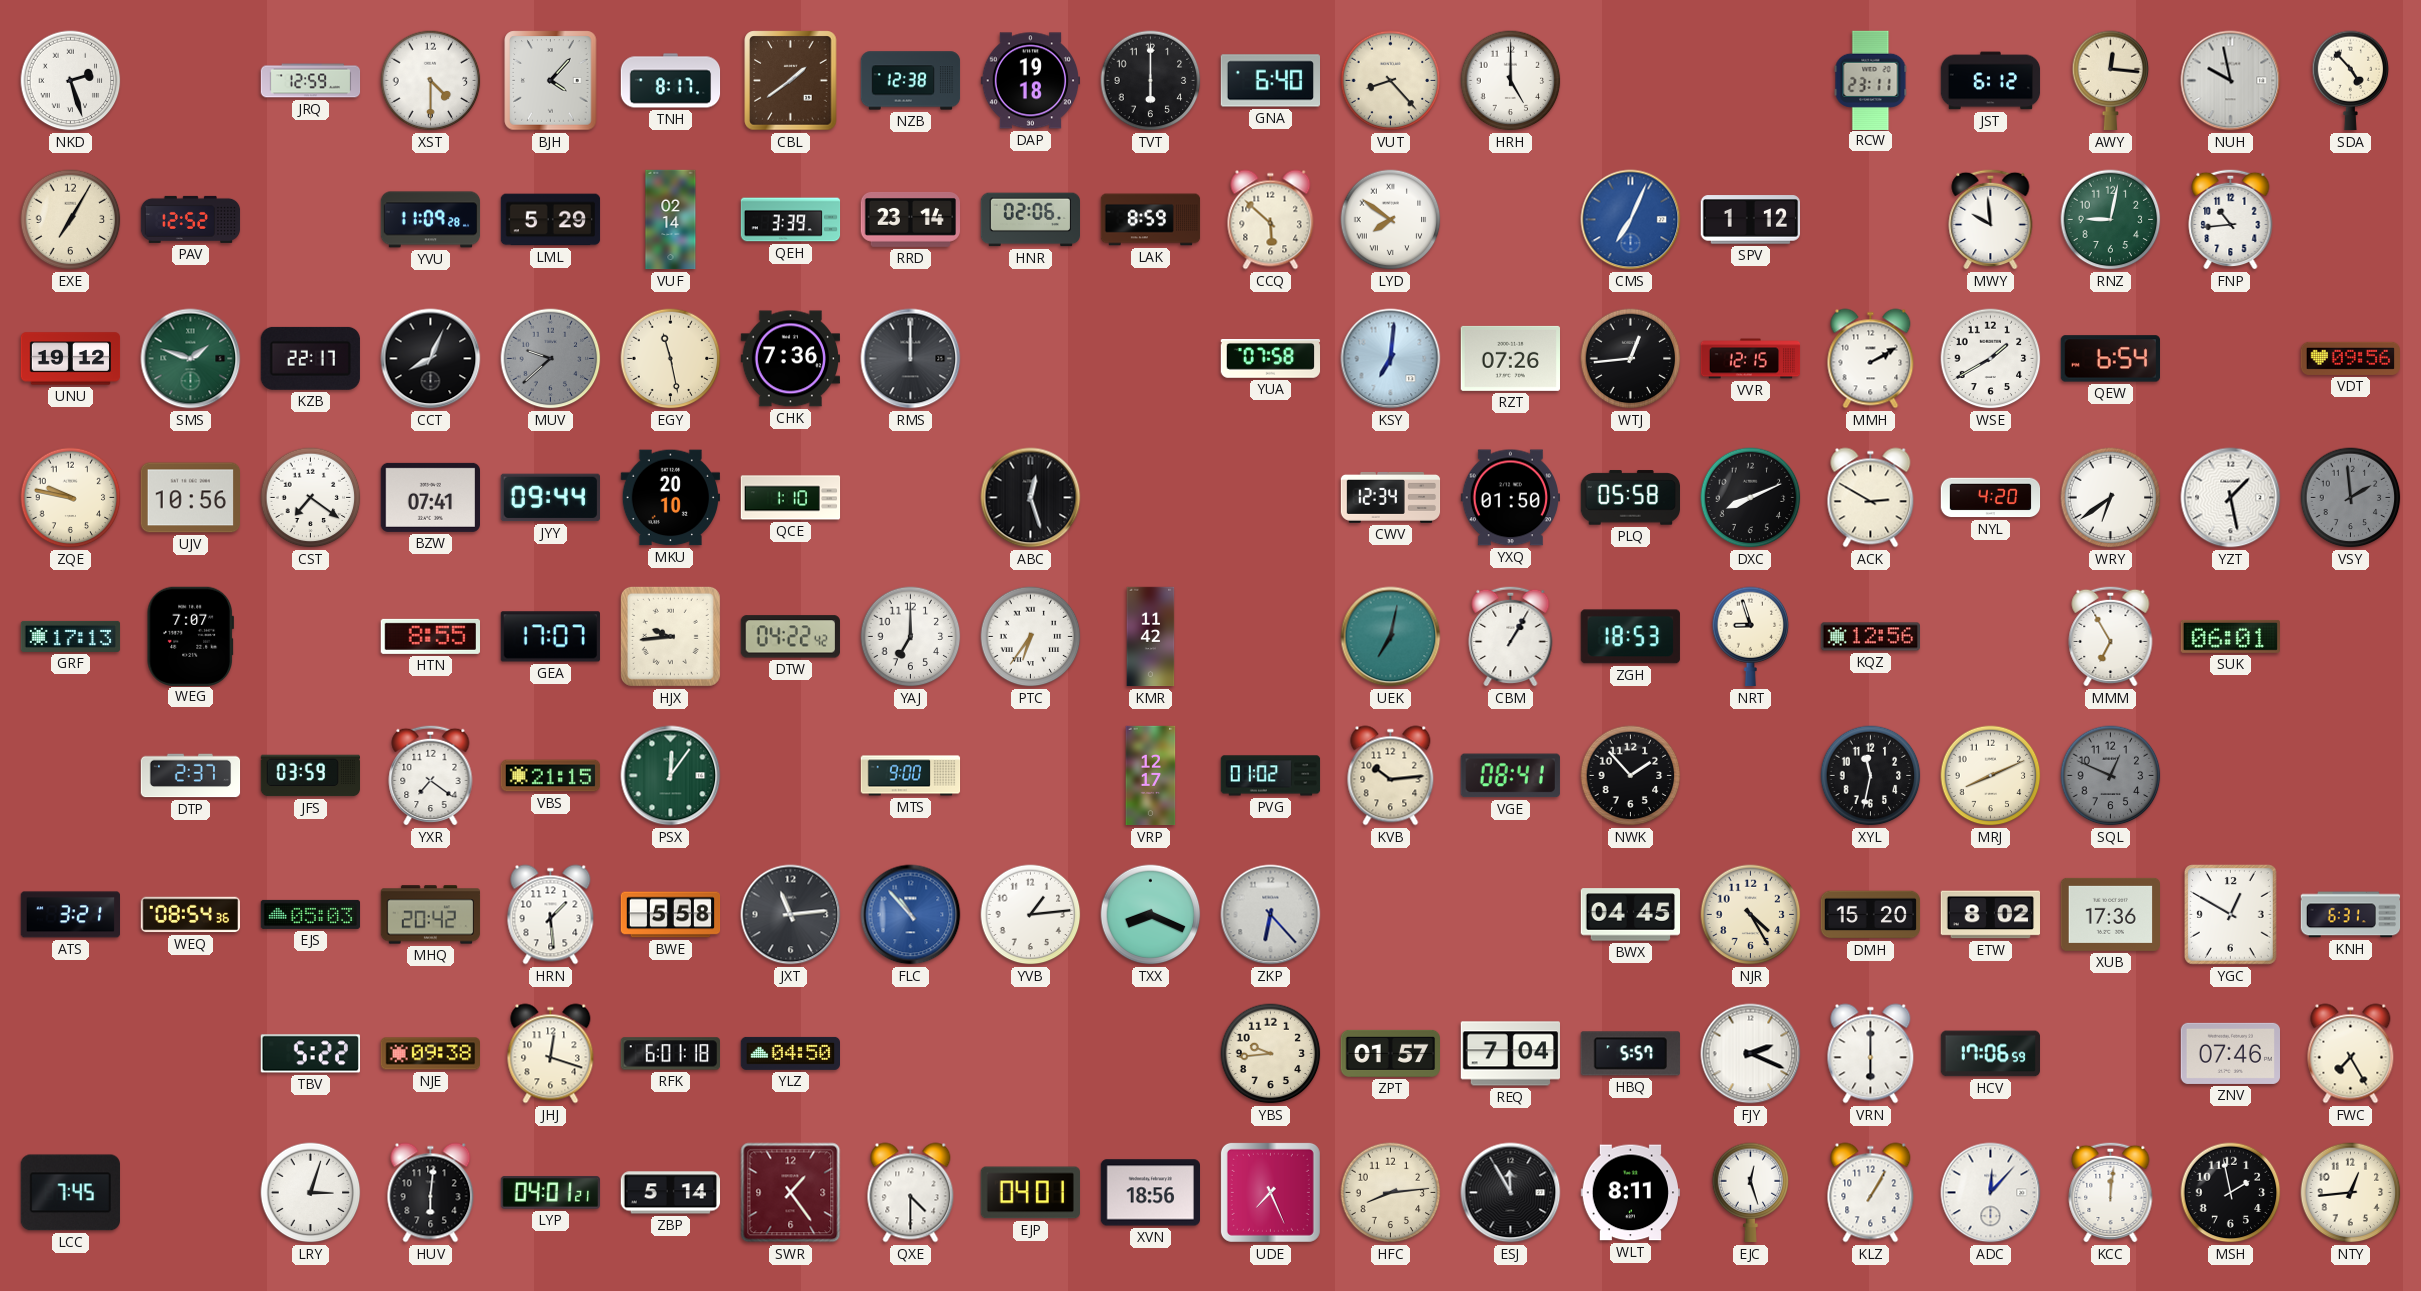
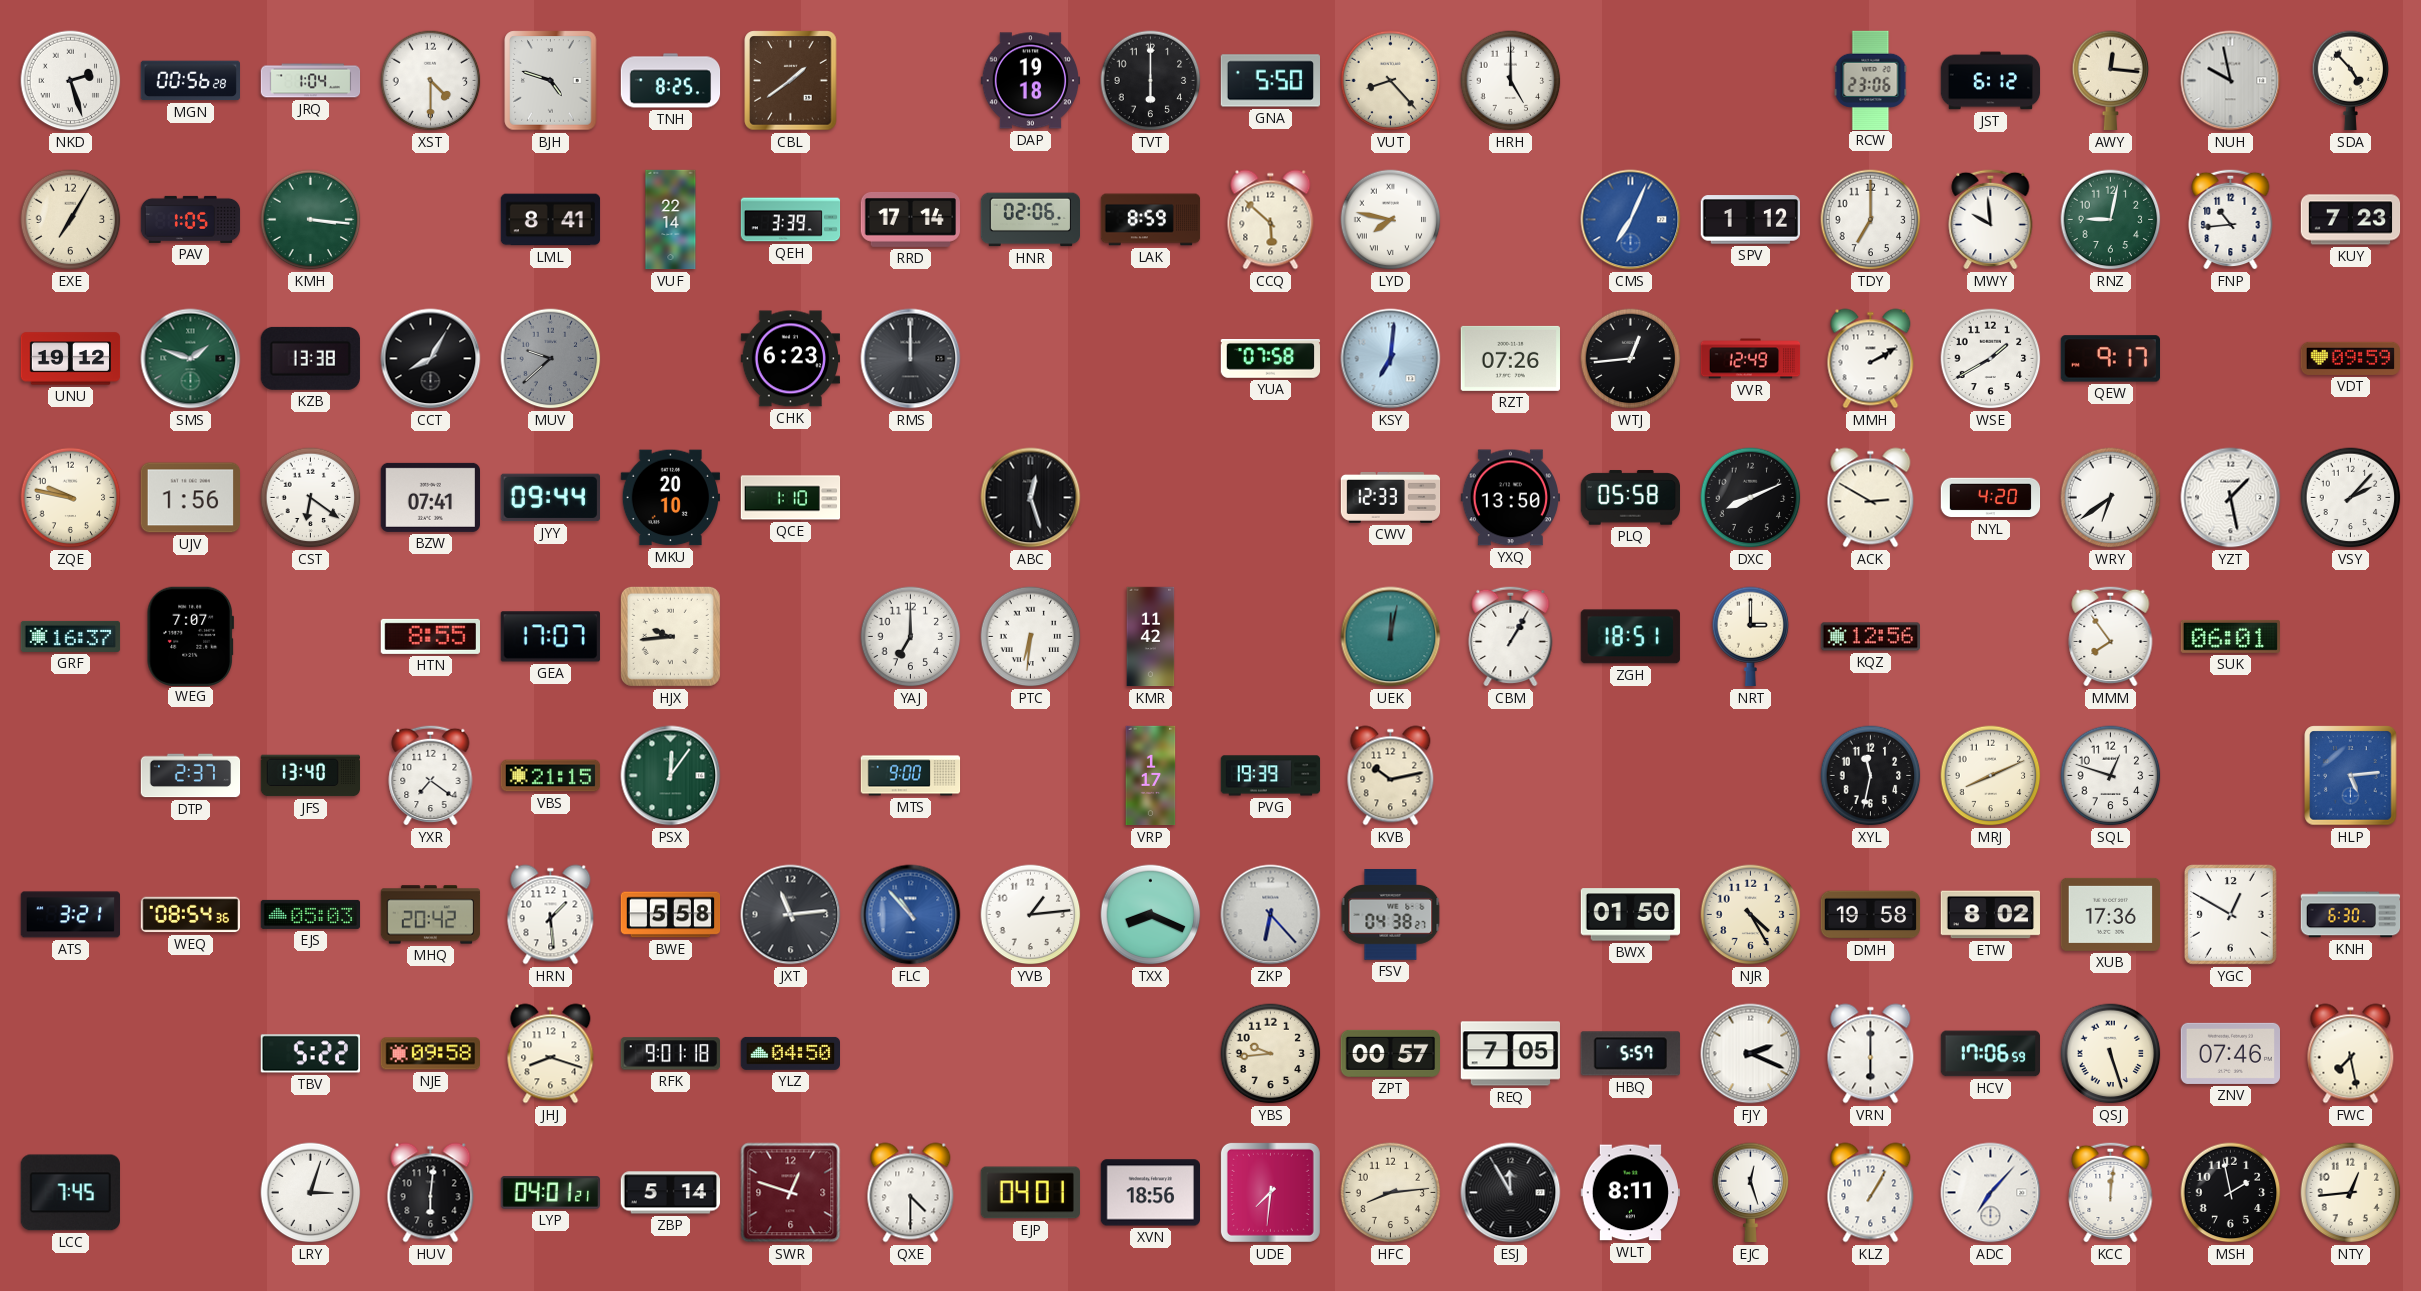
MGN: none -> 00:56
JRQ: 12:59 -> 1:04
BJH: 4:07 -> 4:48
TNH: 8:17 -> 8:25
NZB: 12:38 -> none
GNA: 6:40 -> 5:50
RCW: 23:11 -> 23:06
PAV: 12:52 -> 1:05
KMH: none -> 3:16
YVU: 11:09 -> none
LML: 5:29 -> 8:41
VUF: 02:14 -> 22:14
RRD: 23:14 -> 17:14
LYD: 7:51 -> 7:47
TDY: none -> 7:00
KUY: none -> 7:23
KZB: 22:17 -> 13:38
CCT: 8:04 -> 8:05
EGY: 11:28 -> none
CHK: 7:36 -> 6:23
VVR: 12:15 -> 12:49
QEW: 6:54 -> 9:17
VDT: 09:56 -> 09:59
UJV: 10:56 -> 1:56
CST: 7:21 -> 6:21
CWV: 12:34 -> 12:33
YXQ: 01:50 -> 13:50
VSY: 1:59 -> 2:07
VSY dial: grey -> white
GRF: 17:13 -> 16:37
DTW: 04:22 -> none
PTC: 6:36 -> 6:31
UEK: 7:02 -> 12:02
ZGH: 18:53 -> 18:51
NRT: 8:57 -> 3:00
MMM: 6:55 -> 7:54
JFS: 03:59 -> 13:40
VRP: 12:17 -> 1:17
PVG: 01:02 -> 19:39
KVB: 10:14 -> 10:13
VGE: 08:41 -> none
NWK: 1:53 -> none
SQL: 12:49 -> 12:48
SQL dial: grey -> white
HLP: none -> 5:14
FSV: none -> 04:38
BWX: 04:45 -> 01:50
DMH: 15:20 -> 19:58
KNH: 6:31 -> 6:30
NJE: 09:38 -> 09:58
JHJ: 12:18 -> 8:18
RFK: 6:01 -> 9:01
ZPT: 01:57 -> 00:57
REQ: 7:04 -> 7:05
QSJ: none -> 5:27
FWC: 7:25 -> 7:28
SWR: 1:24 -> 12:48
UDE: 7:26 -> 7:31
ADC: 12:07 -> 7:07
